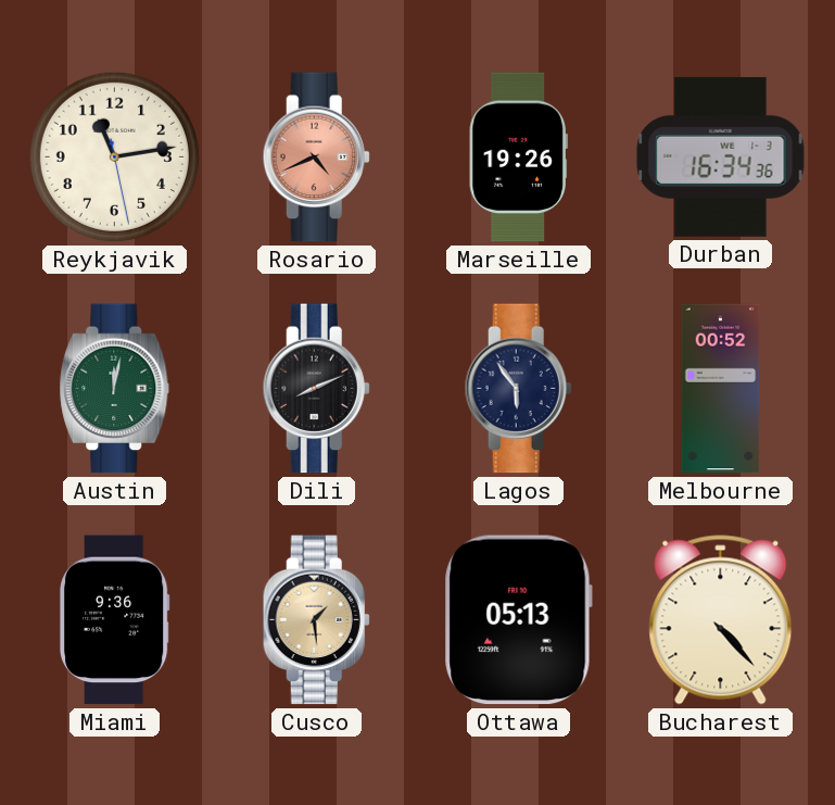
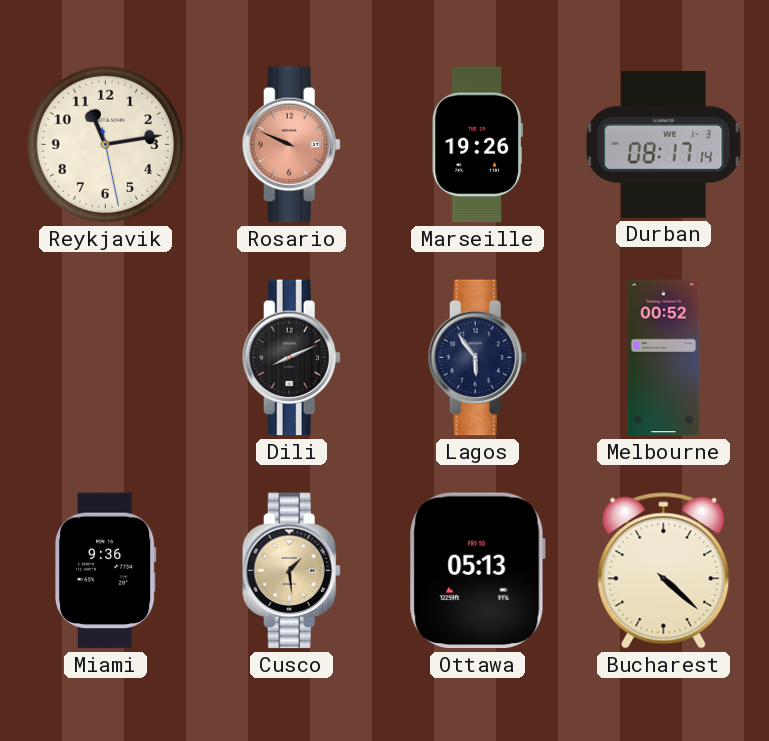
Rosario: 4:41 -> 9:49
Durban: 16:34 -> 08:17
Austin: 12:02 -> none
Bucharest: 4:23 -> 4:22
